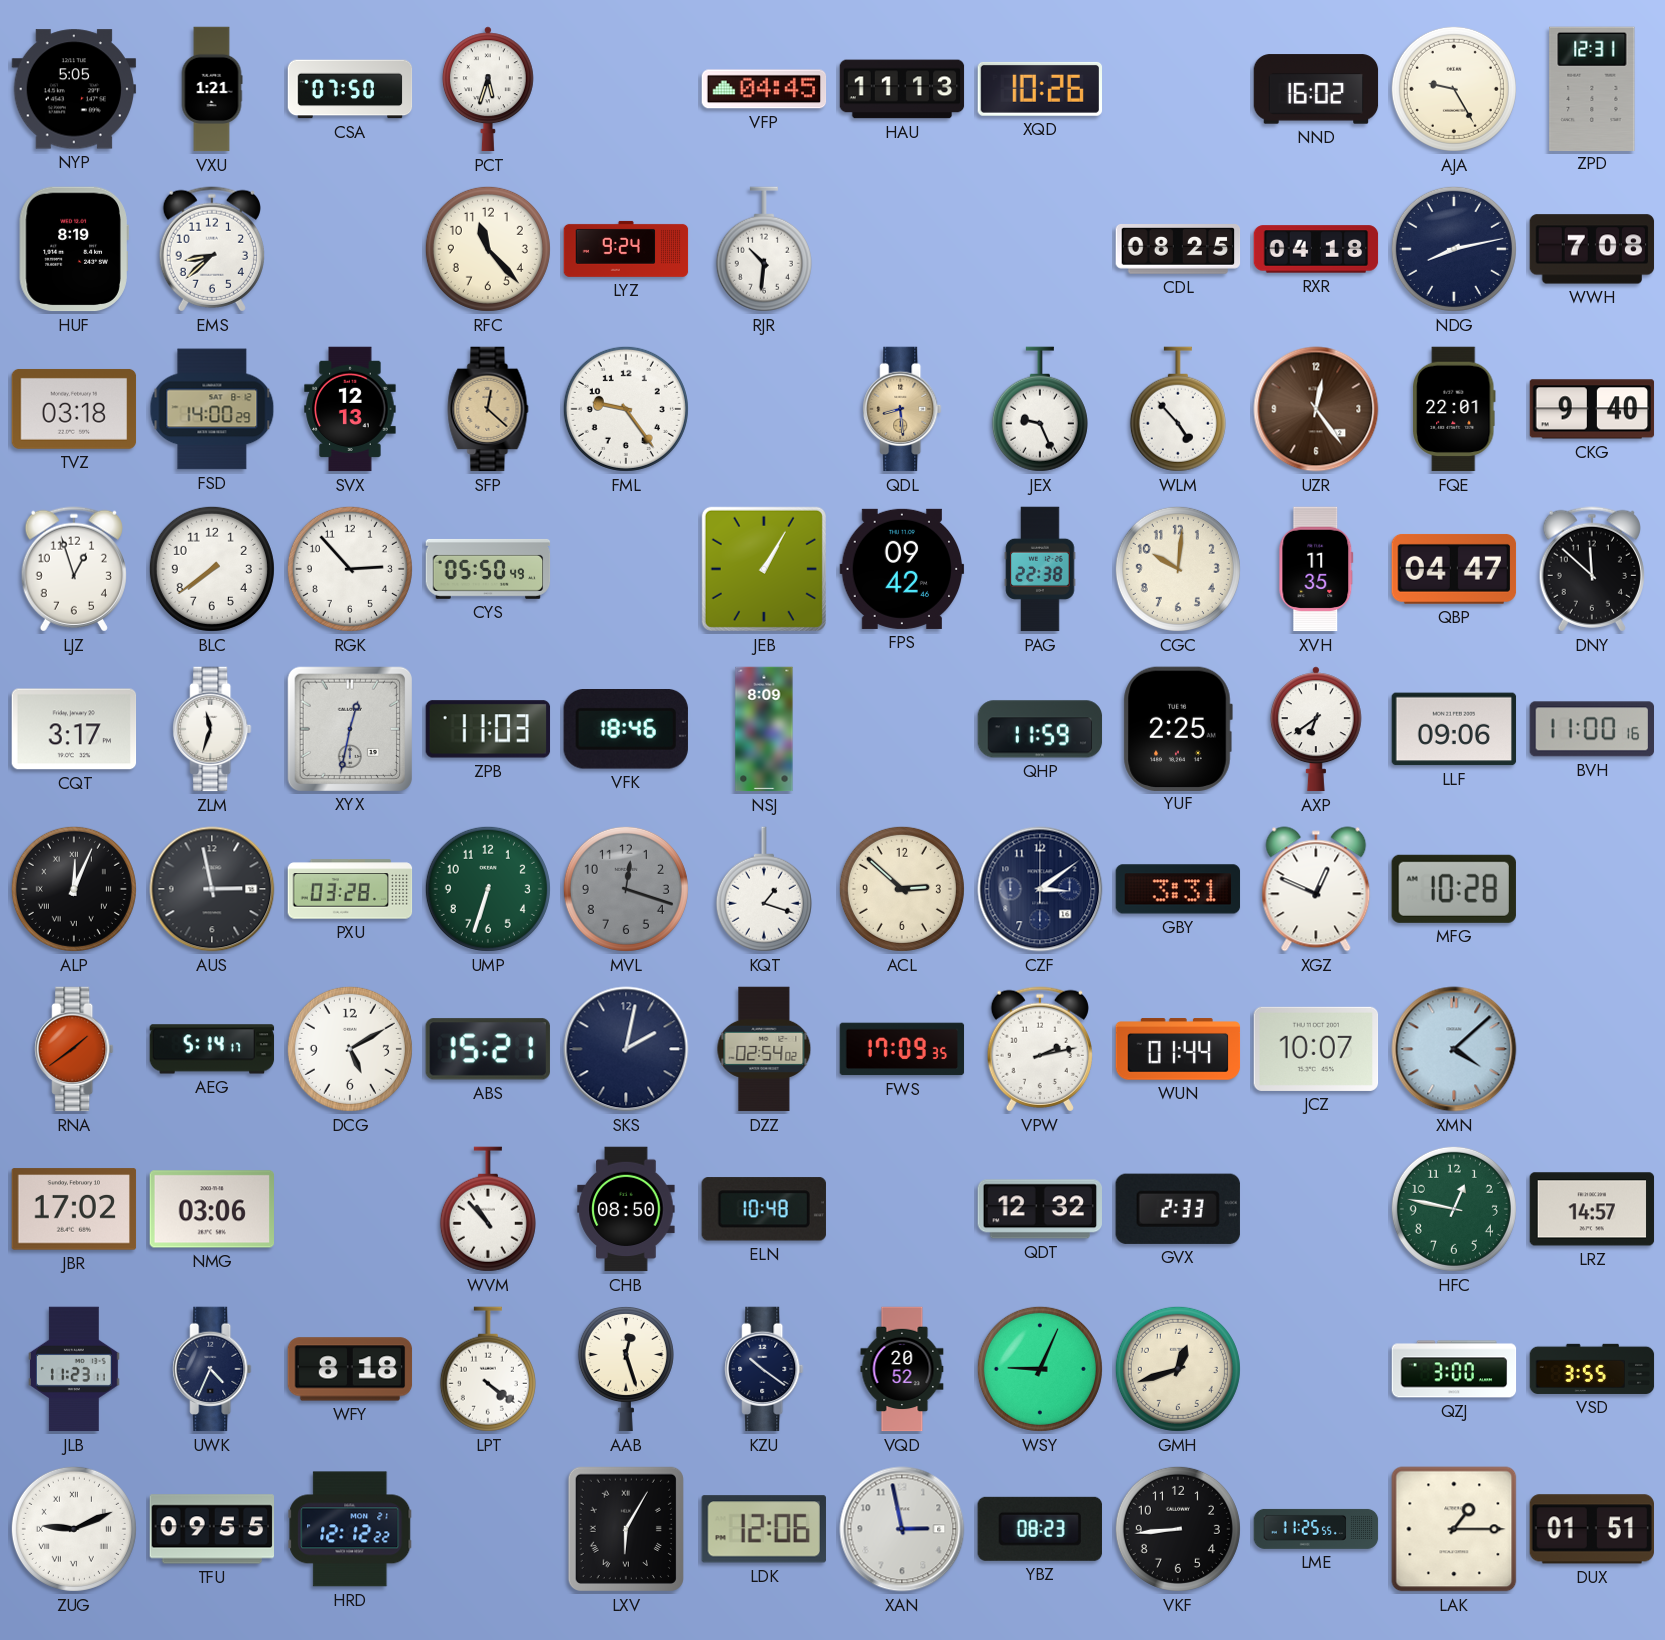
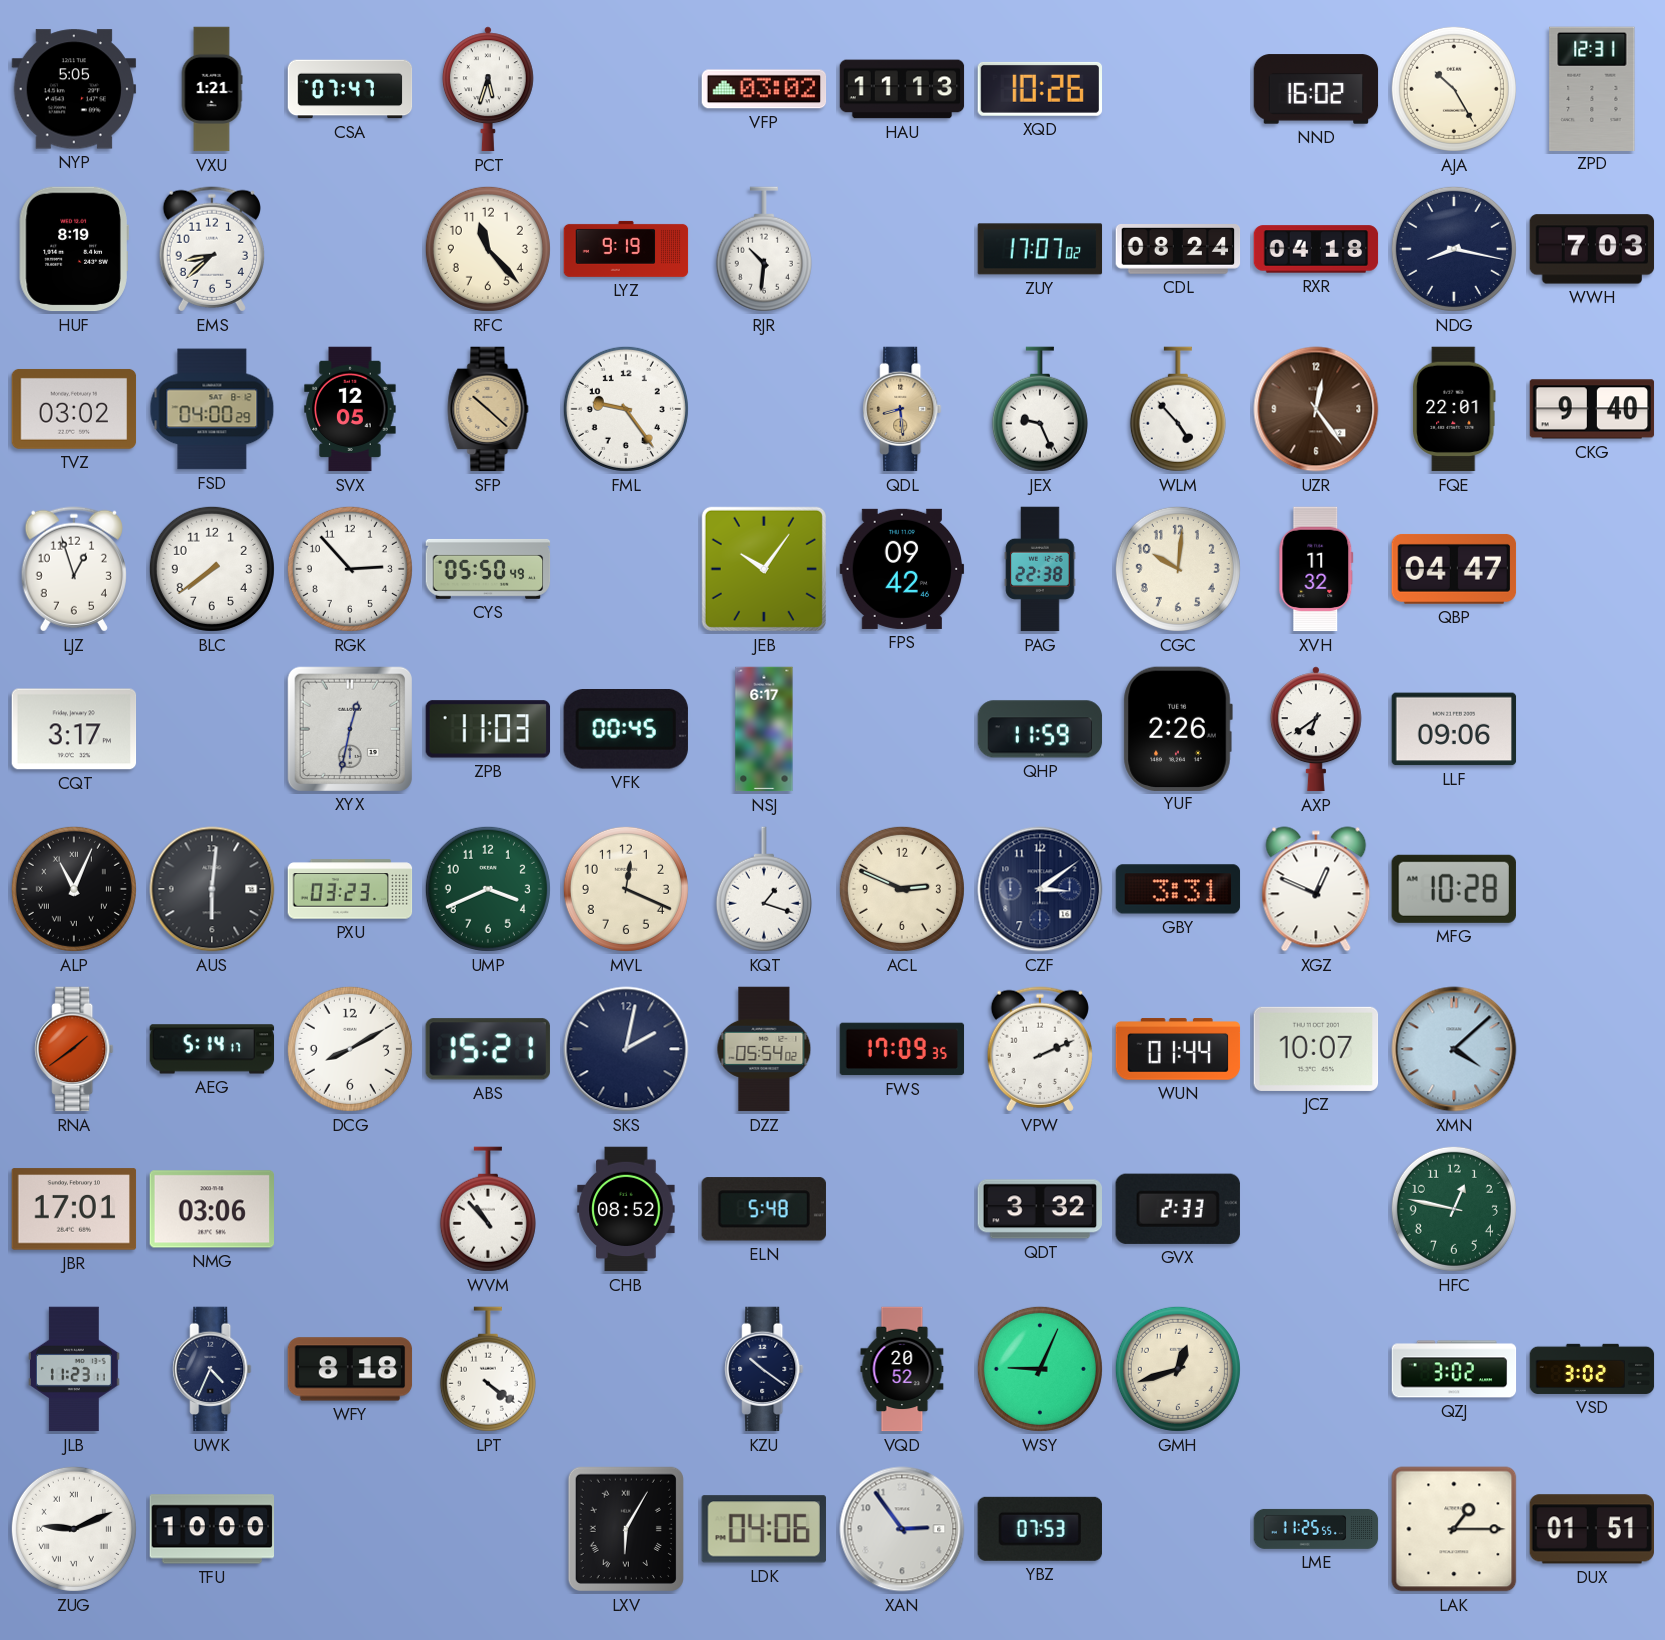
CSA: 07:50 -> 07:47
VFP: 04:45 -> 03:02
AJA: 9:25 -> 10:25
LYZ: 9:24 -> 9:19
ZUY: none -> 17:07
CDL: 08:25 -> 08:24
NDG: 8:13 -> 8:17
WWH: 7:08 -> 7:03
TVZ: 03:18 -> 03:02
FSD: 14:00 -> 04:00
SVX: 12:13 -> 12:05
SFP: 12:22 -> 10:22
JEB: 1:05 -> 10:06
XVH: 11:35 -> 11:32
DNY: 11:52 -> none
ZLM: 11:33 -> none
VFK: 18:46 -> 00:45
NSJ: 8:09 -> 6:17
YUF: 2:25 -> 2:26
BVH: 11:00 -> none
ALP: 12:04 -> 11:04
AUS: 2:58 -> 6:01
PXU: 03:28 -> 03:23
UMP: 6:33 -> 3:41
MVL: 12:18 -> 12:19
MVL dial: grey -> cream
ACL: 2:52 -> 2:49
DCG: 5:10 -> 8:10
DZZ: 02:54 -> 05:54
VPW: 2:13 -> 2:11
JBR: 17:02 -> 17:01
CHB: 08:50 -> 08:52
ELN: 10:48 -> 5:48
QDT: 12:32 -> 3:32
LRZ: 14:57 -> none
AAB: 12:27 -> none
QZJ: 3:00 -> 3:02
VSD: 3:55 -> 3:02
TFU: 09:55 -> 10:00
HRD: 12:12 -> none
LDK: 12:06 -> 04:06
XAN: 2:58 -> 2:54
YBZ: 08:23 -> 07:53
VKF: 8:44 -> none
